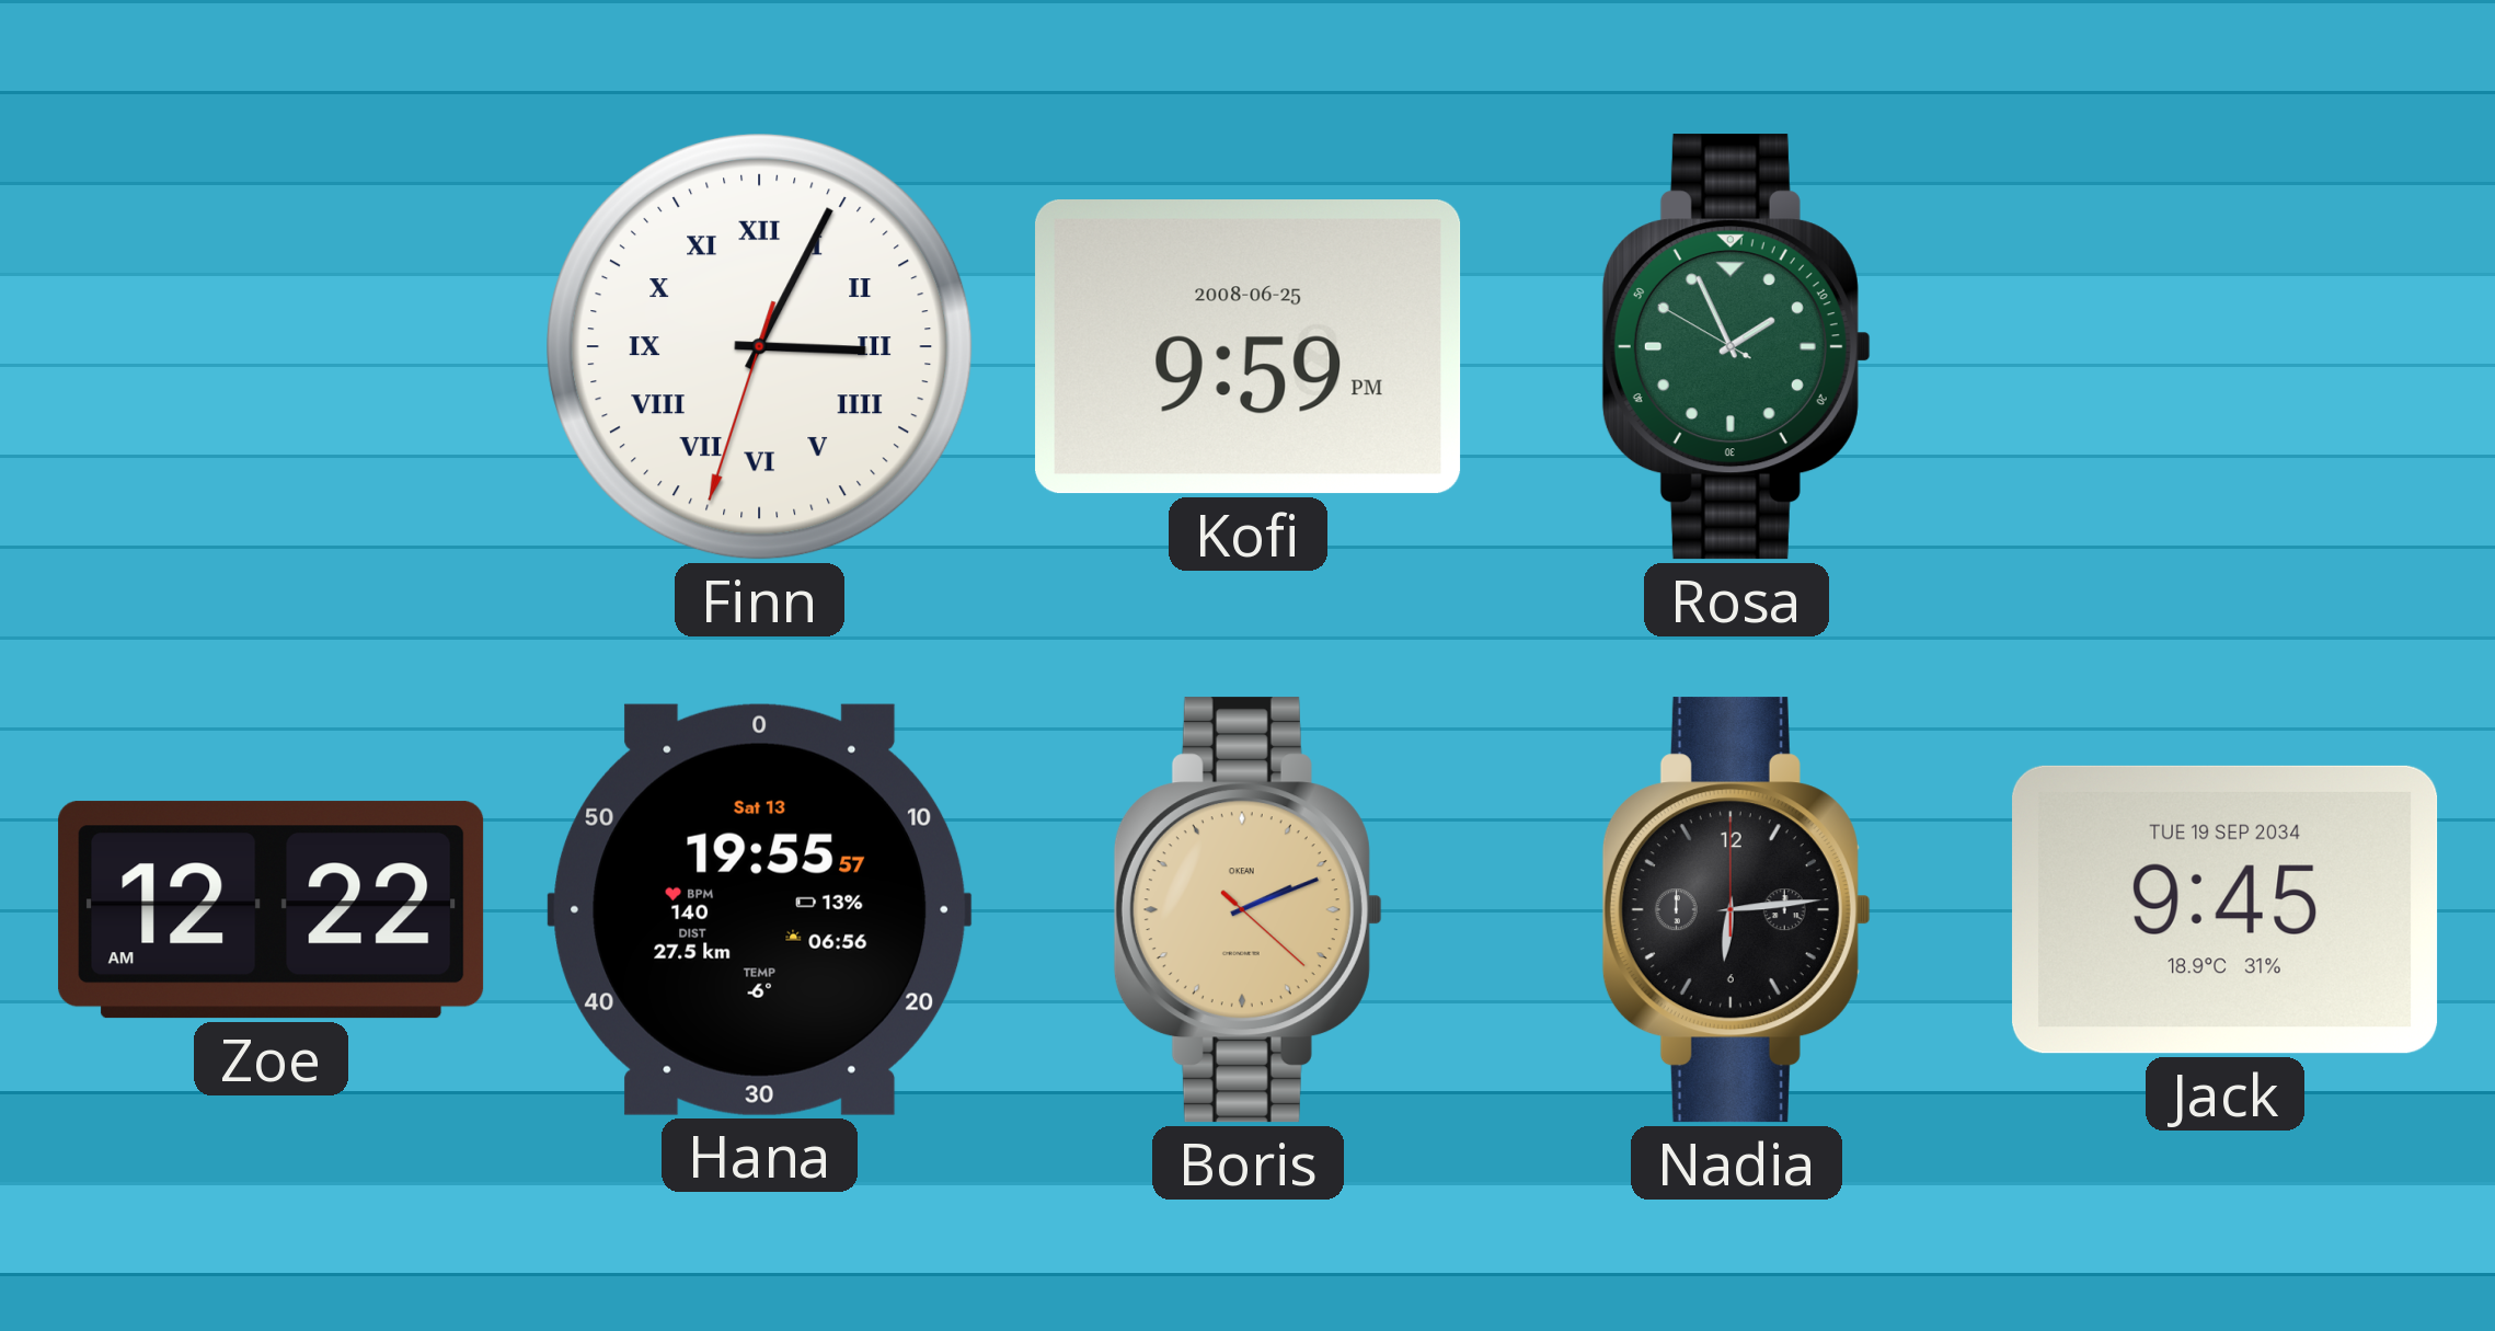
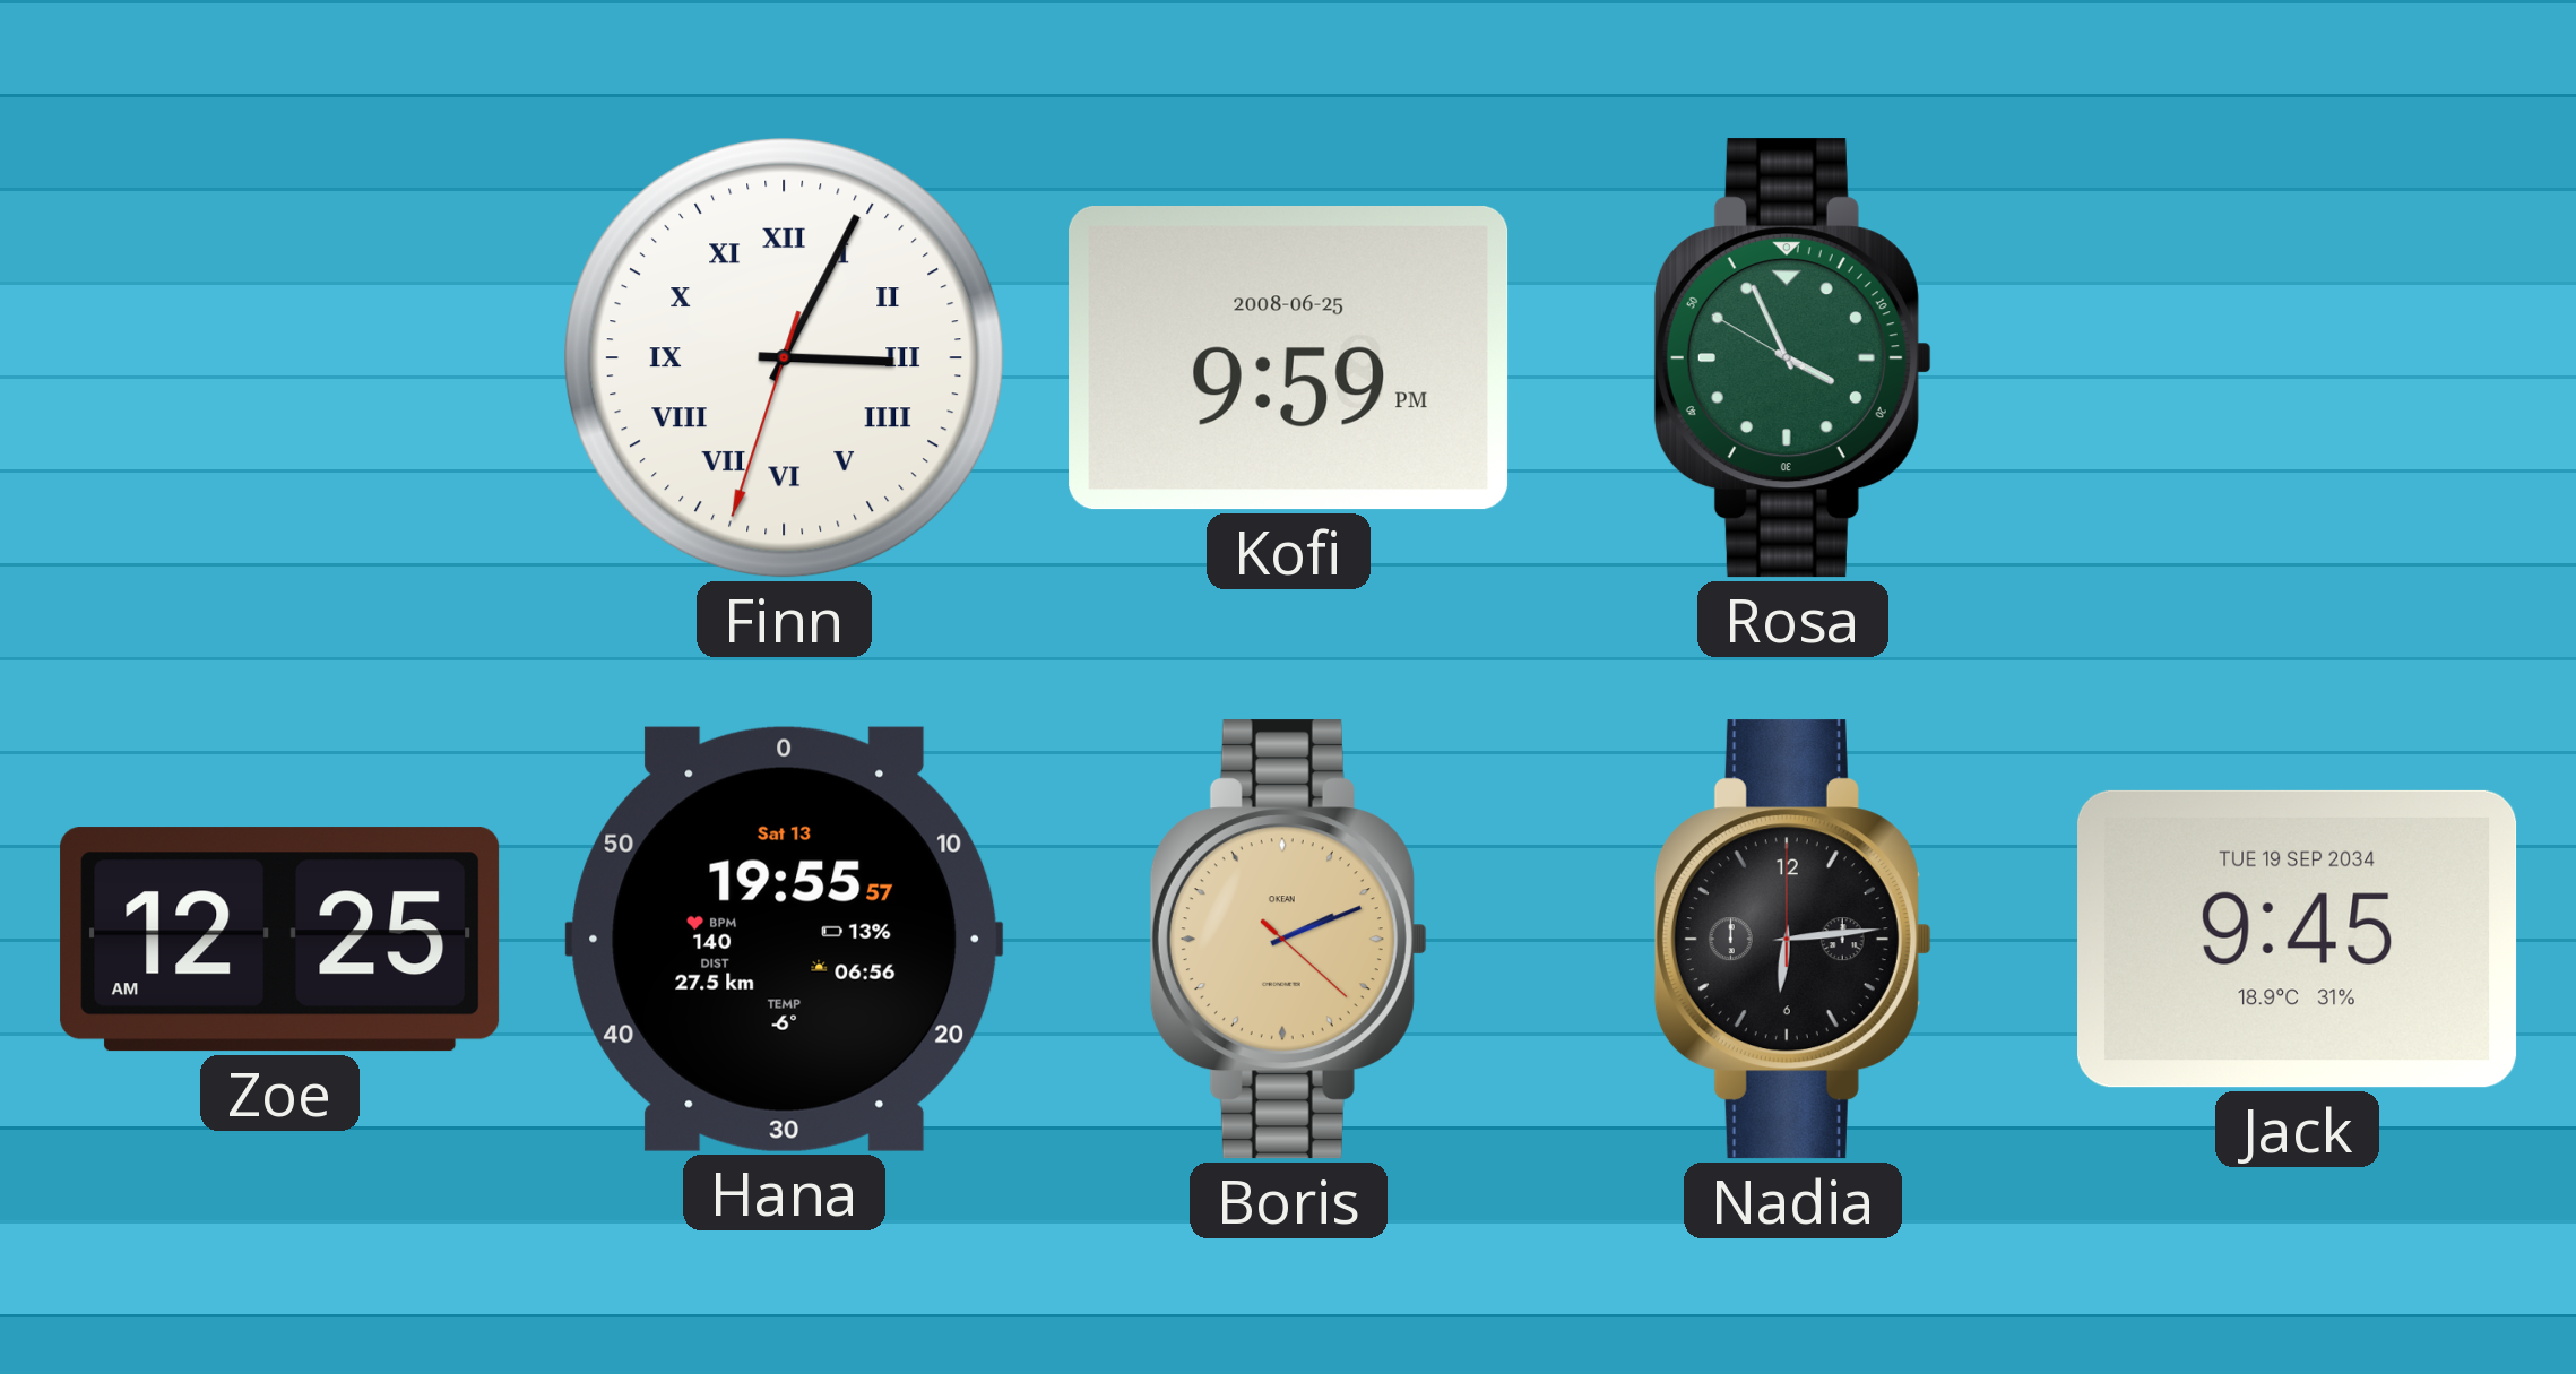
Rosa: 1:55 -> 3:55
Zoe: 12:22 -> 12:25
